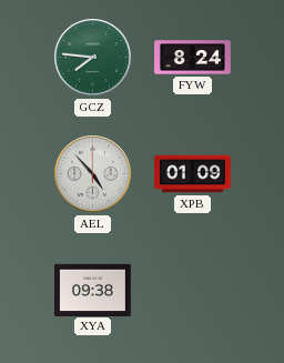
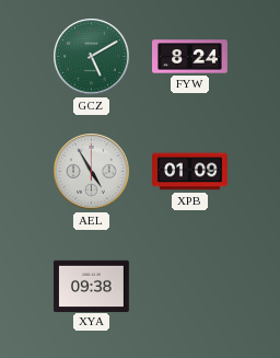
GCZ: 7:46 -> 5:10
AEL: 4:53 -> 4:55
